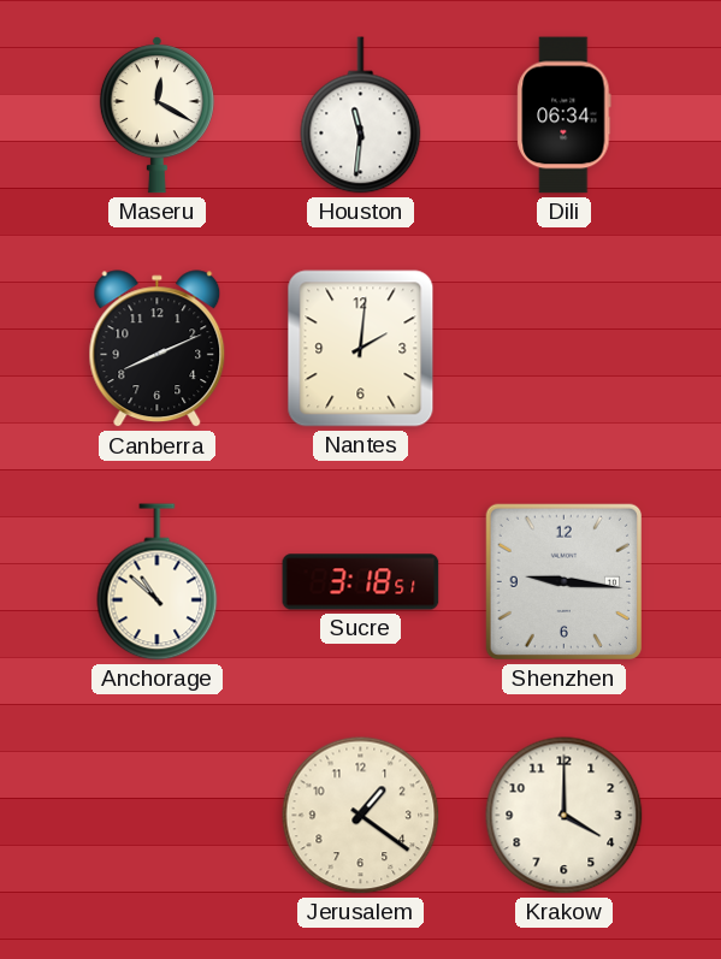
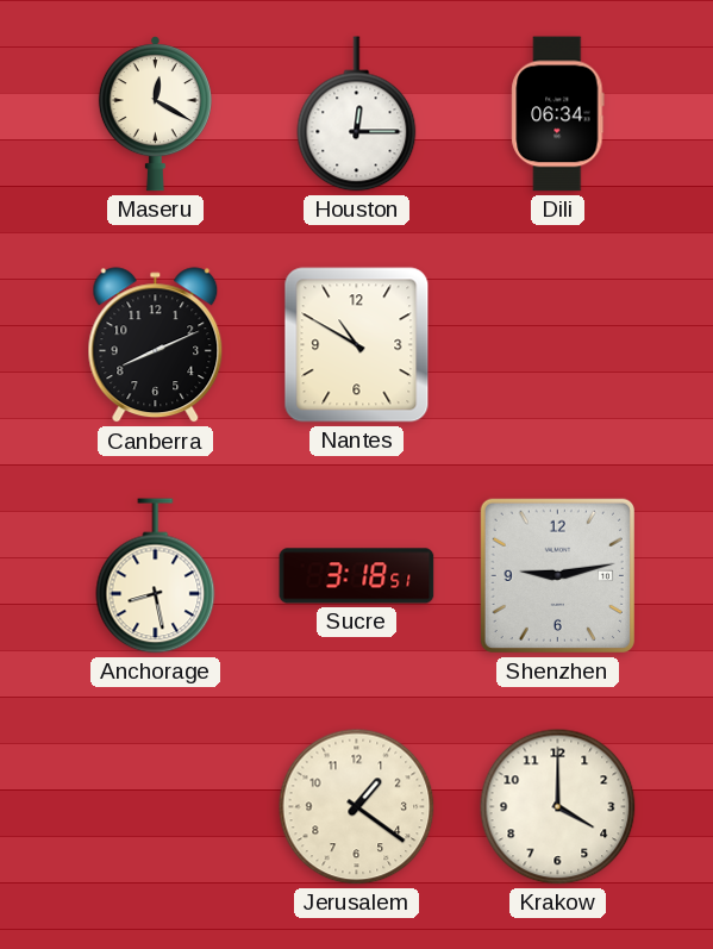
Houston: 11:31 -> 12:15
Nantes: 2:01 -> 10:50
Anchorage: 10:52 -> 8:28
Shenzhen: 9:16 -> 9:13
